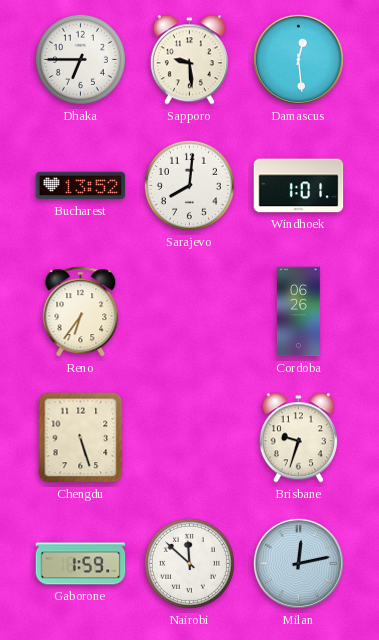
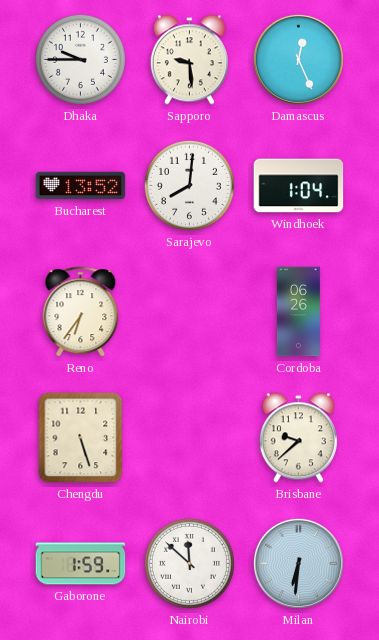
Dhaka: 6:45 -> 9:45
Damascus: 12:29 -> 12:26
Windhoek: 1:01 -> 1:04
Brisbane: 9:33 -> 9:38
Milan: 12:13 -> 6:31
